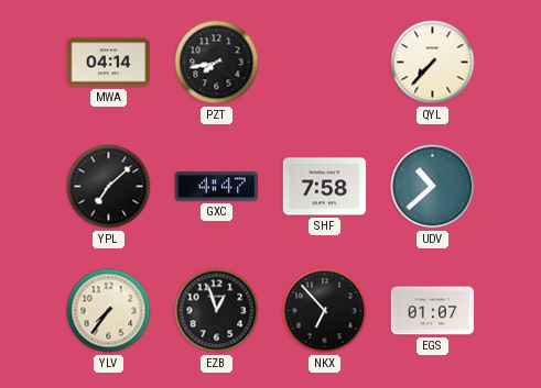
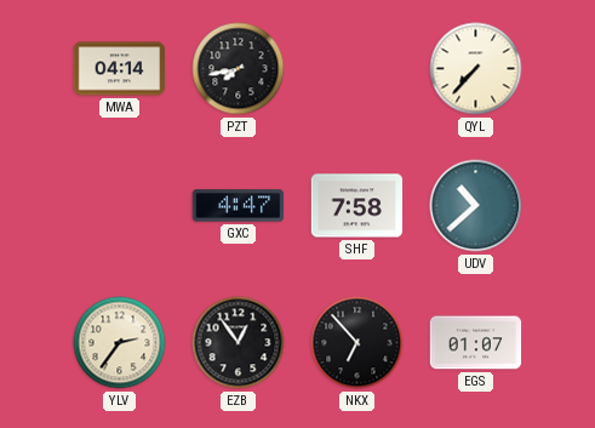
YPL: 7:08 -> none
YLV: 7:36 -> 2:36
EZB: 12:57 -> 12:54
